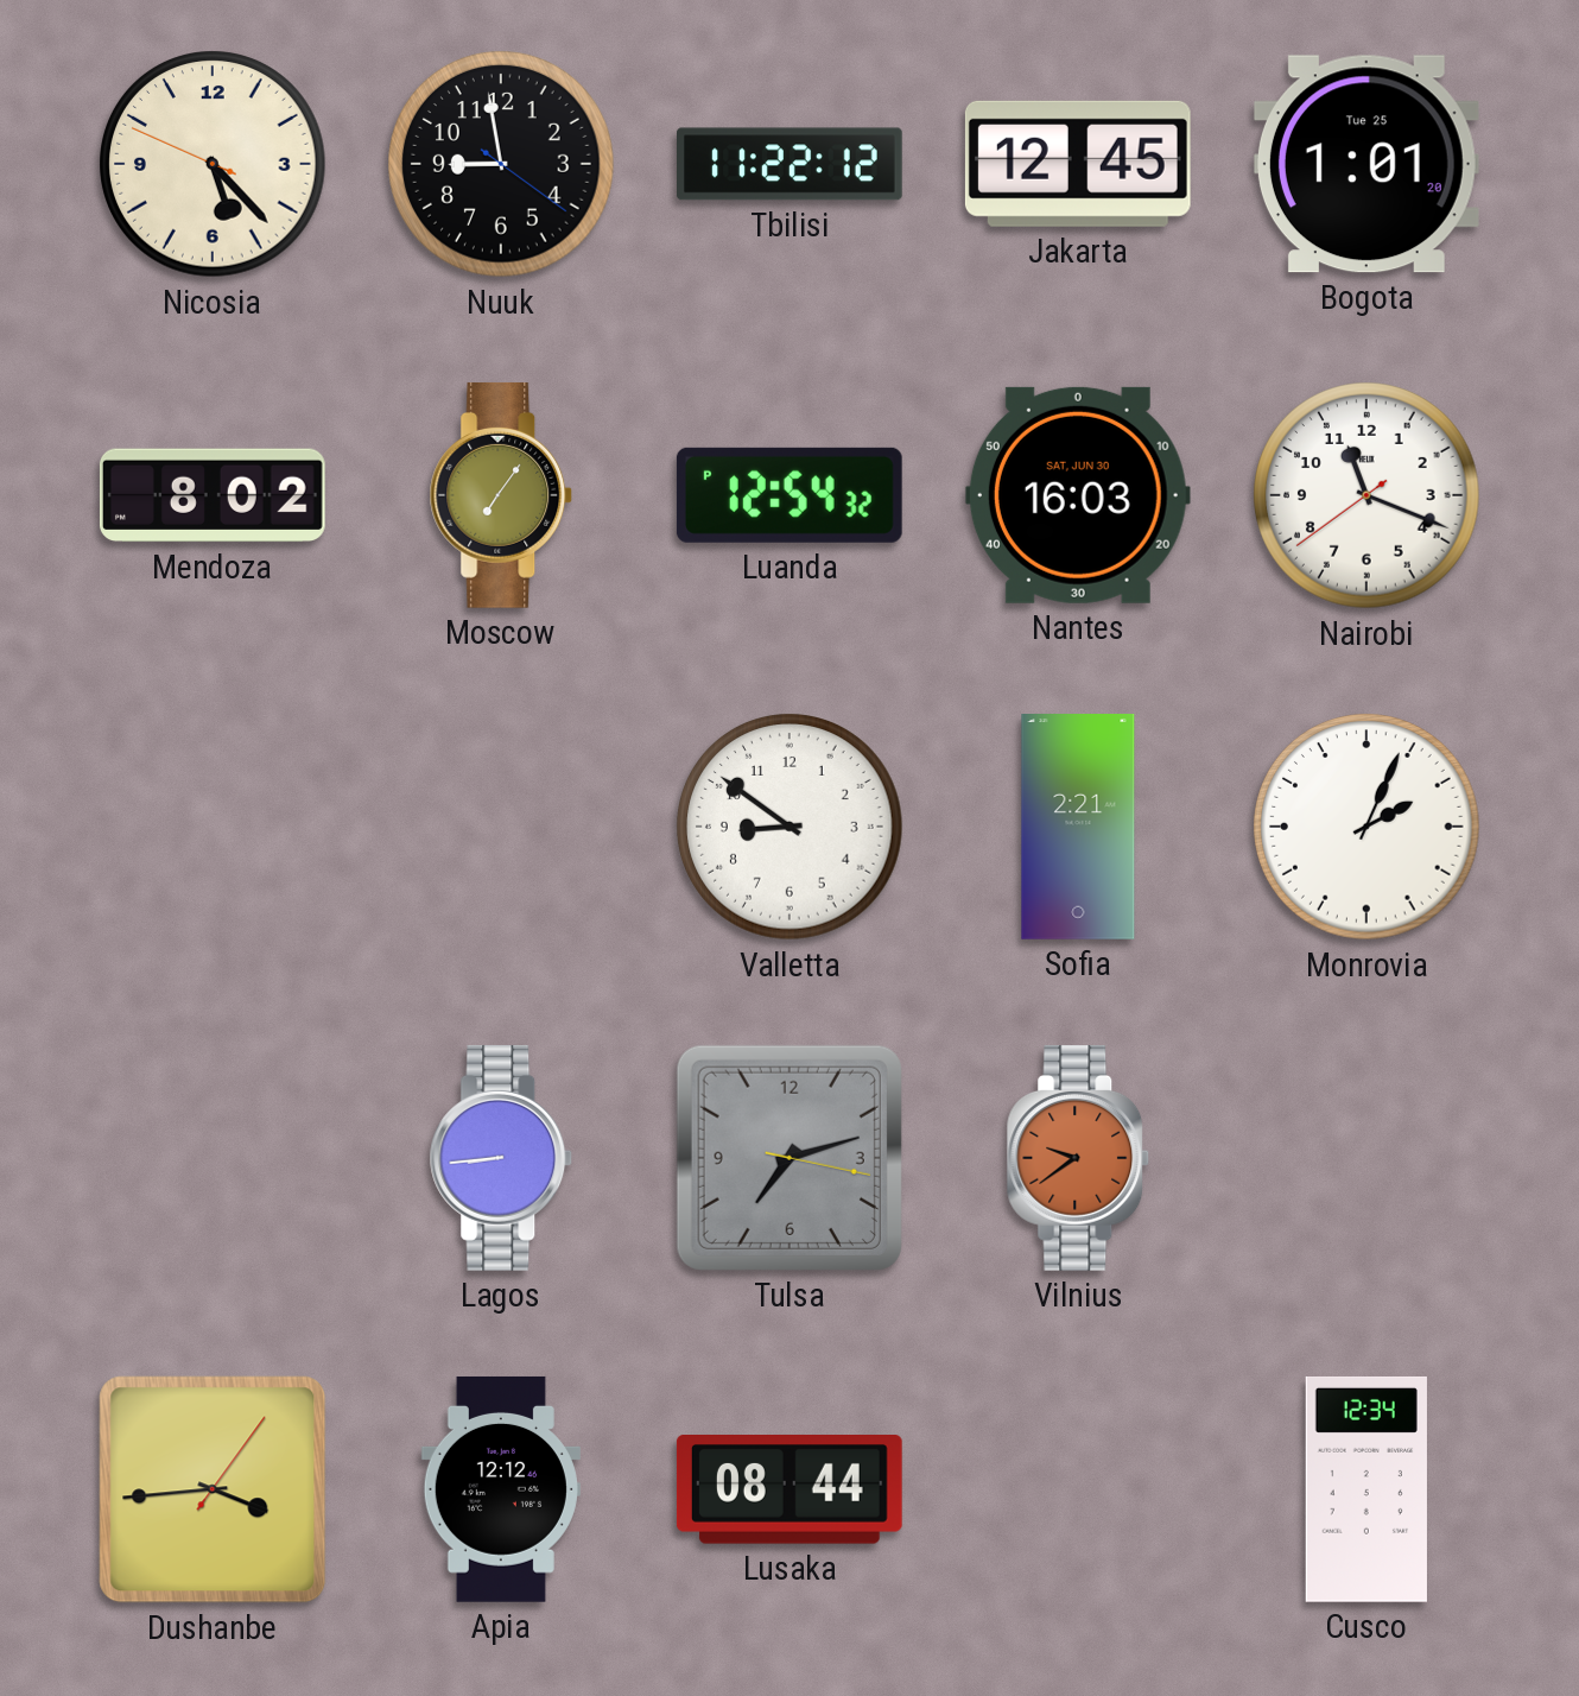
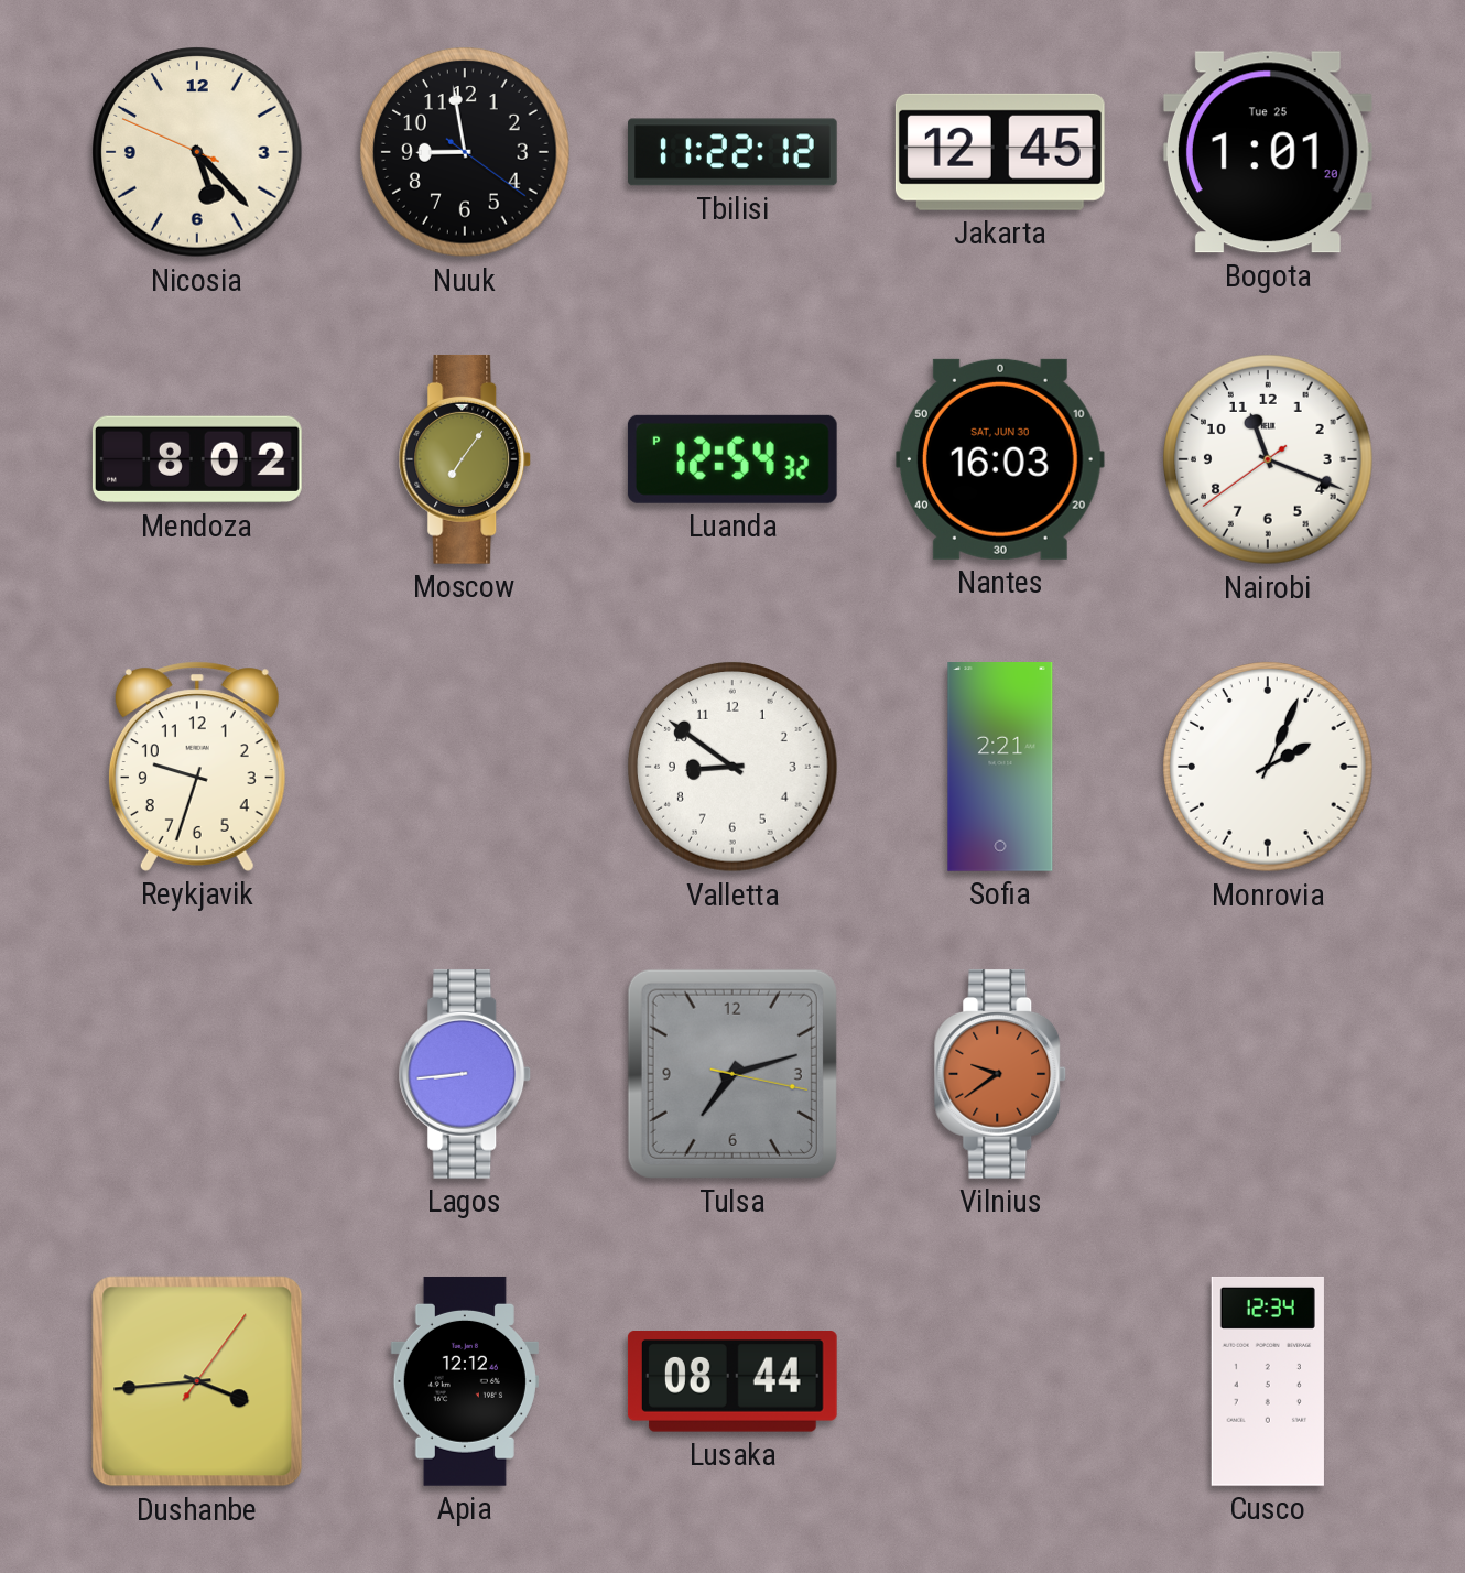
Reykjavik: none -> 9:33
